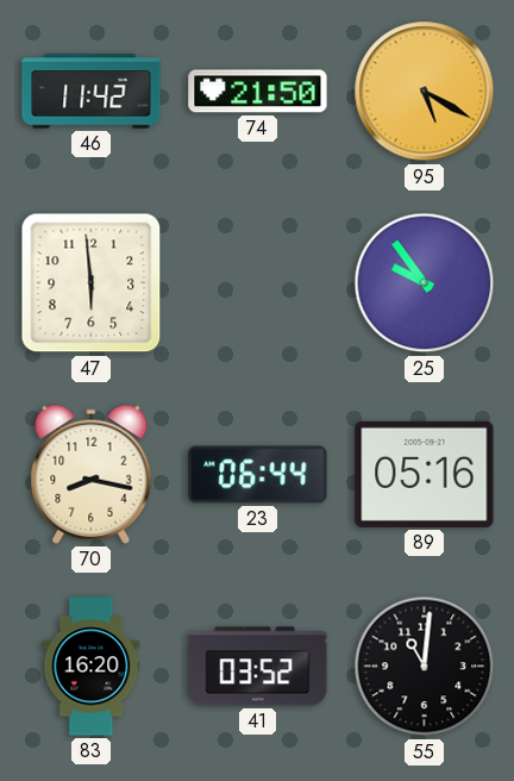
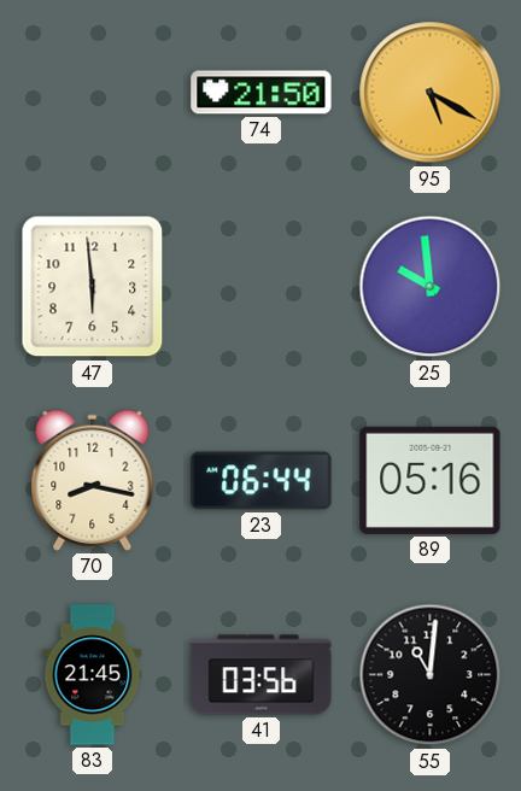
46: 11:42 -> none
25: 9:54 -> 9:59
83: 16:20 -> 21:45
41: 03:52 -> 03:56
